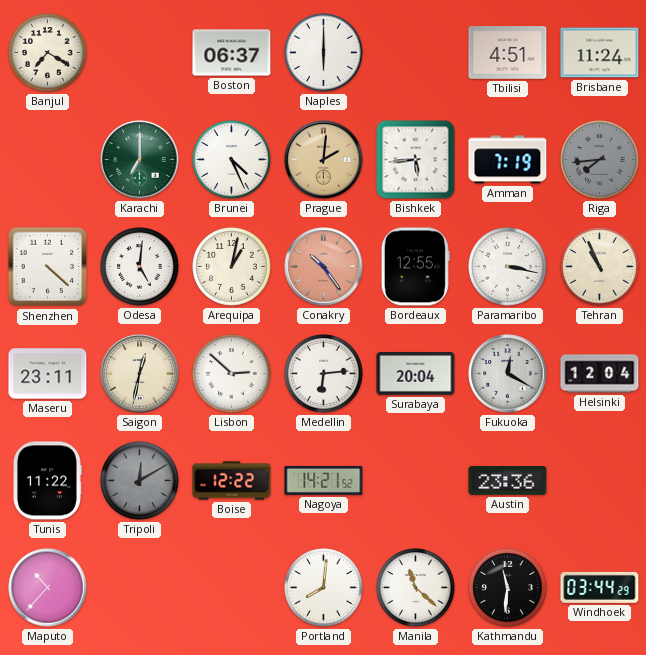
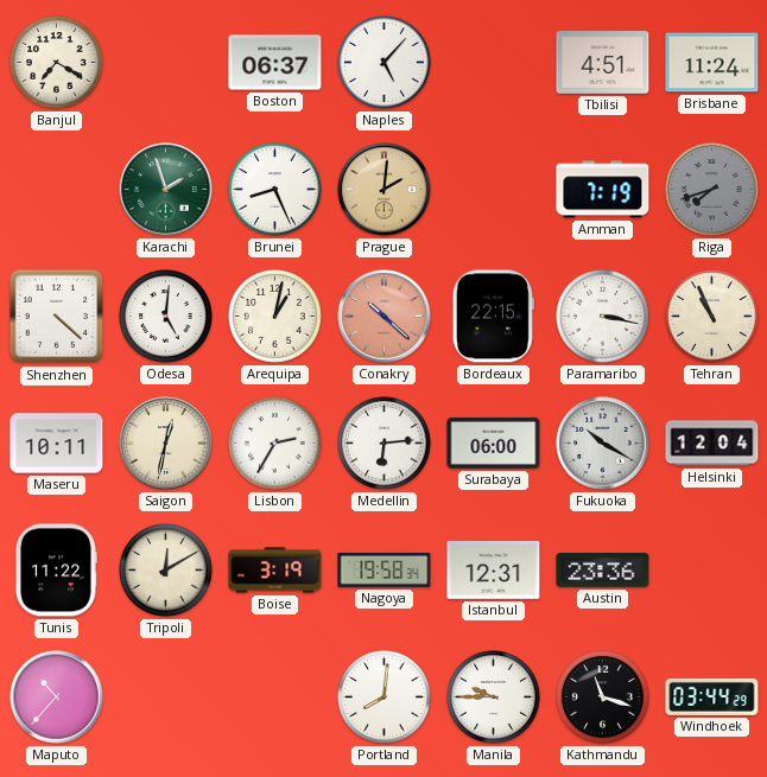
Naples: 6:00 -> 5:07
Karachi: 7:00 -> 1:57
Brunei: 4:26 -> 8:26
Bishkek: 5:44 -> none
Riga: 7:44 -> 7:42
Conakry: 10:24 -> 10:22
Bordeaux: 12:55 -> 22:15
Maseru: 23:11 -> 10:11
Lisbon: 2:52 -> 2:35
Surabaya: 20:04 -> 06:00
Fukuoka: 12:20 -> 10:20
Tripoli dial: grey -> cream
Boise: 12:22 -> 3:19
Nagoya: 14:21 -> 19:58
Istanbul: none -> 12:31
Manila: 11:22 -> 9:45
Kathmandu: 11:31 -> 11:18
